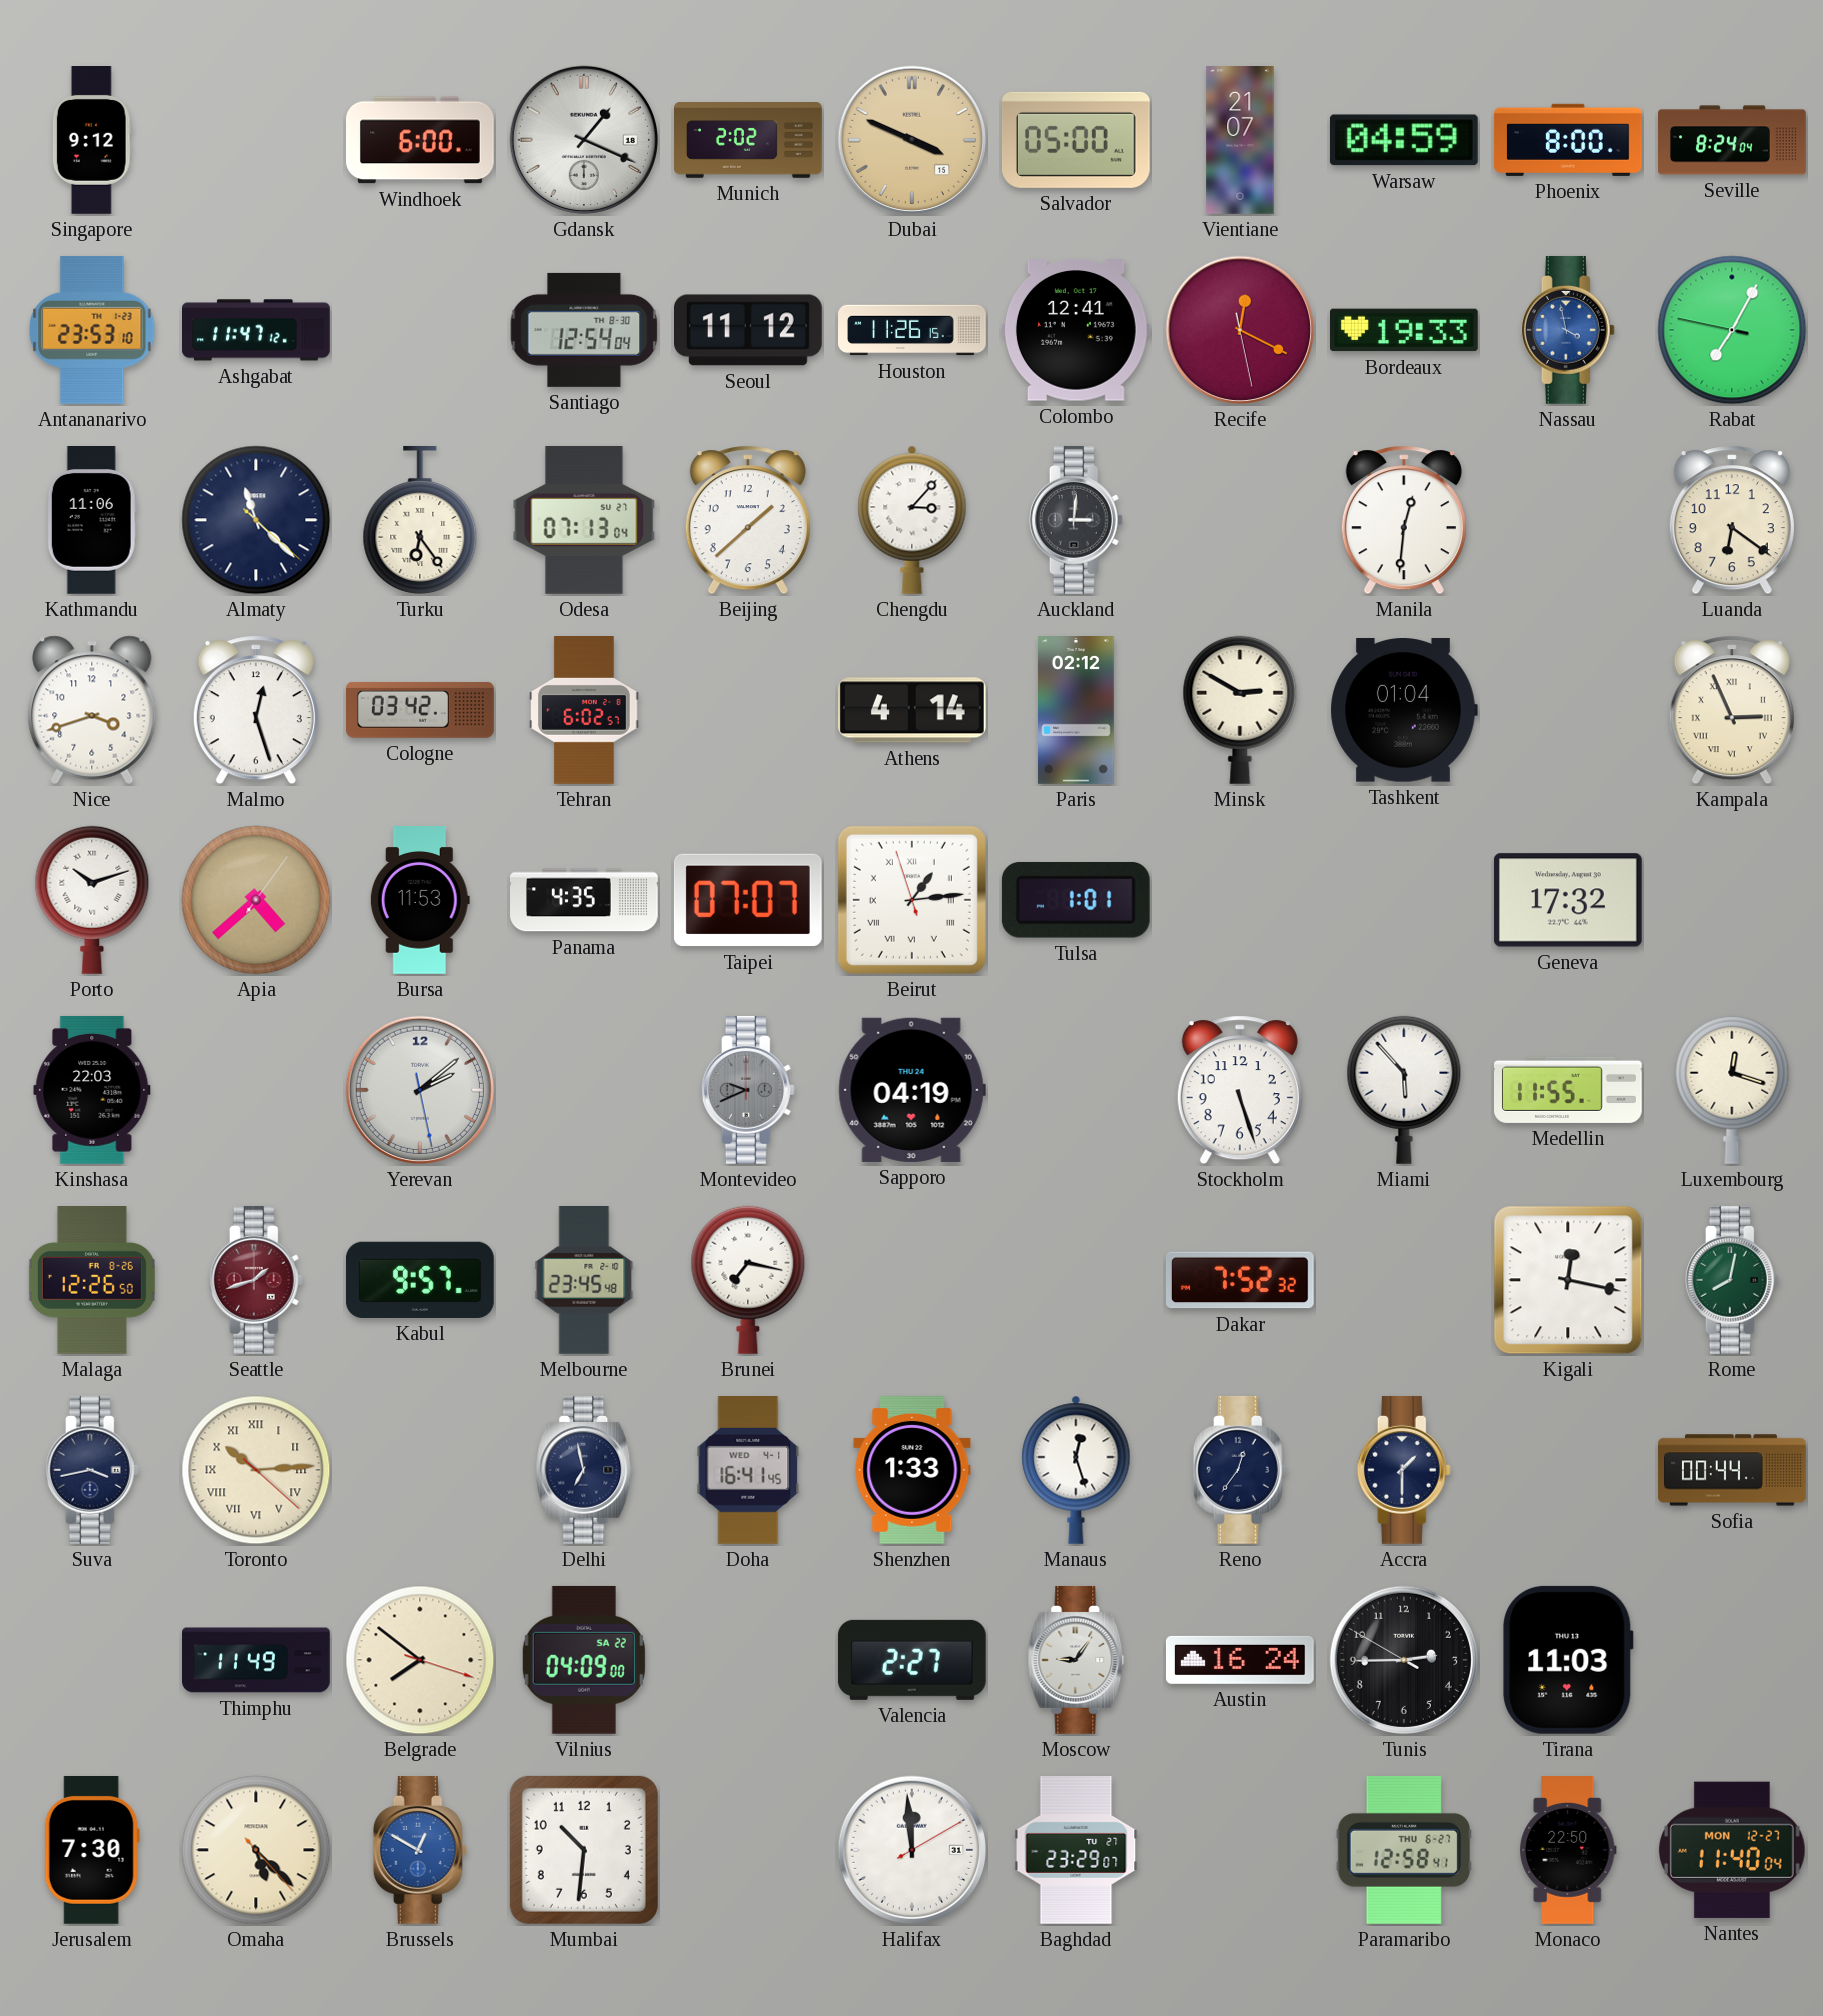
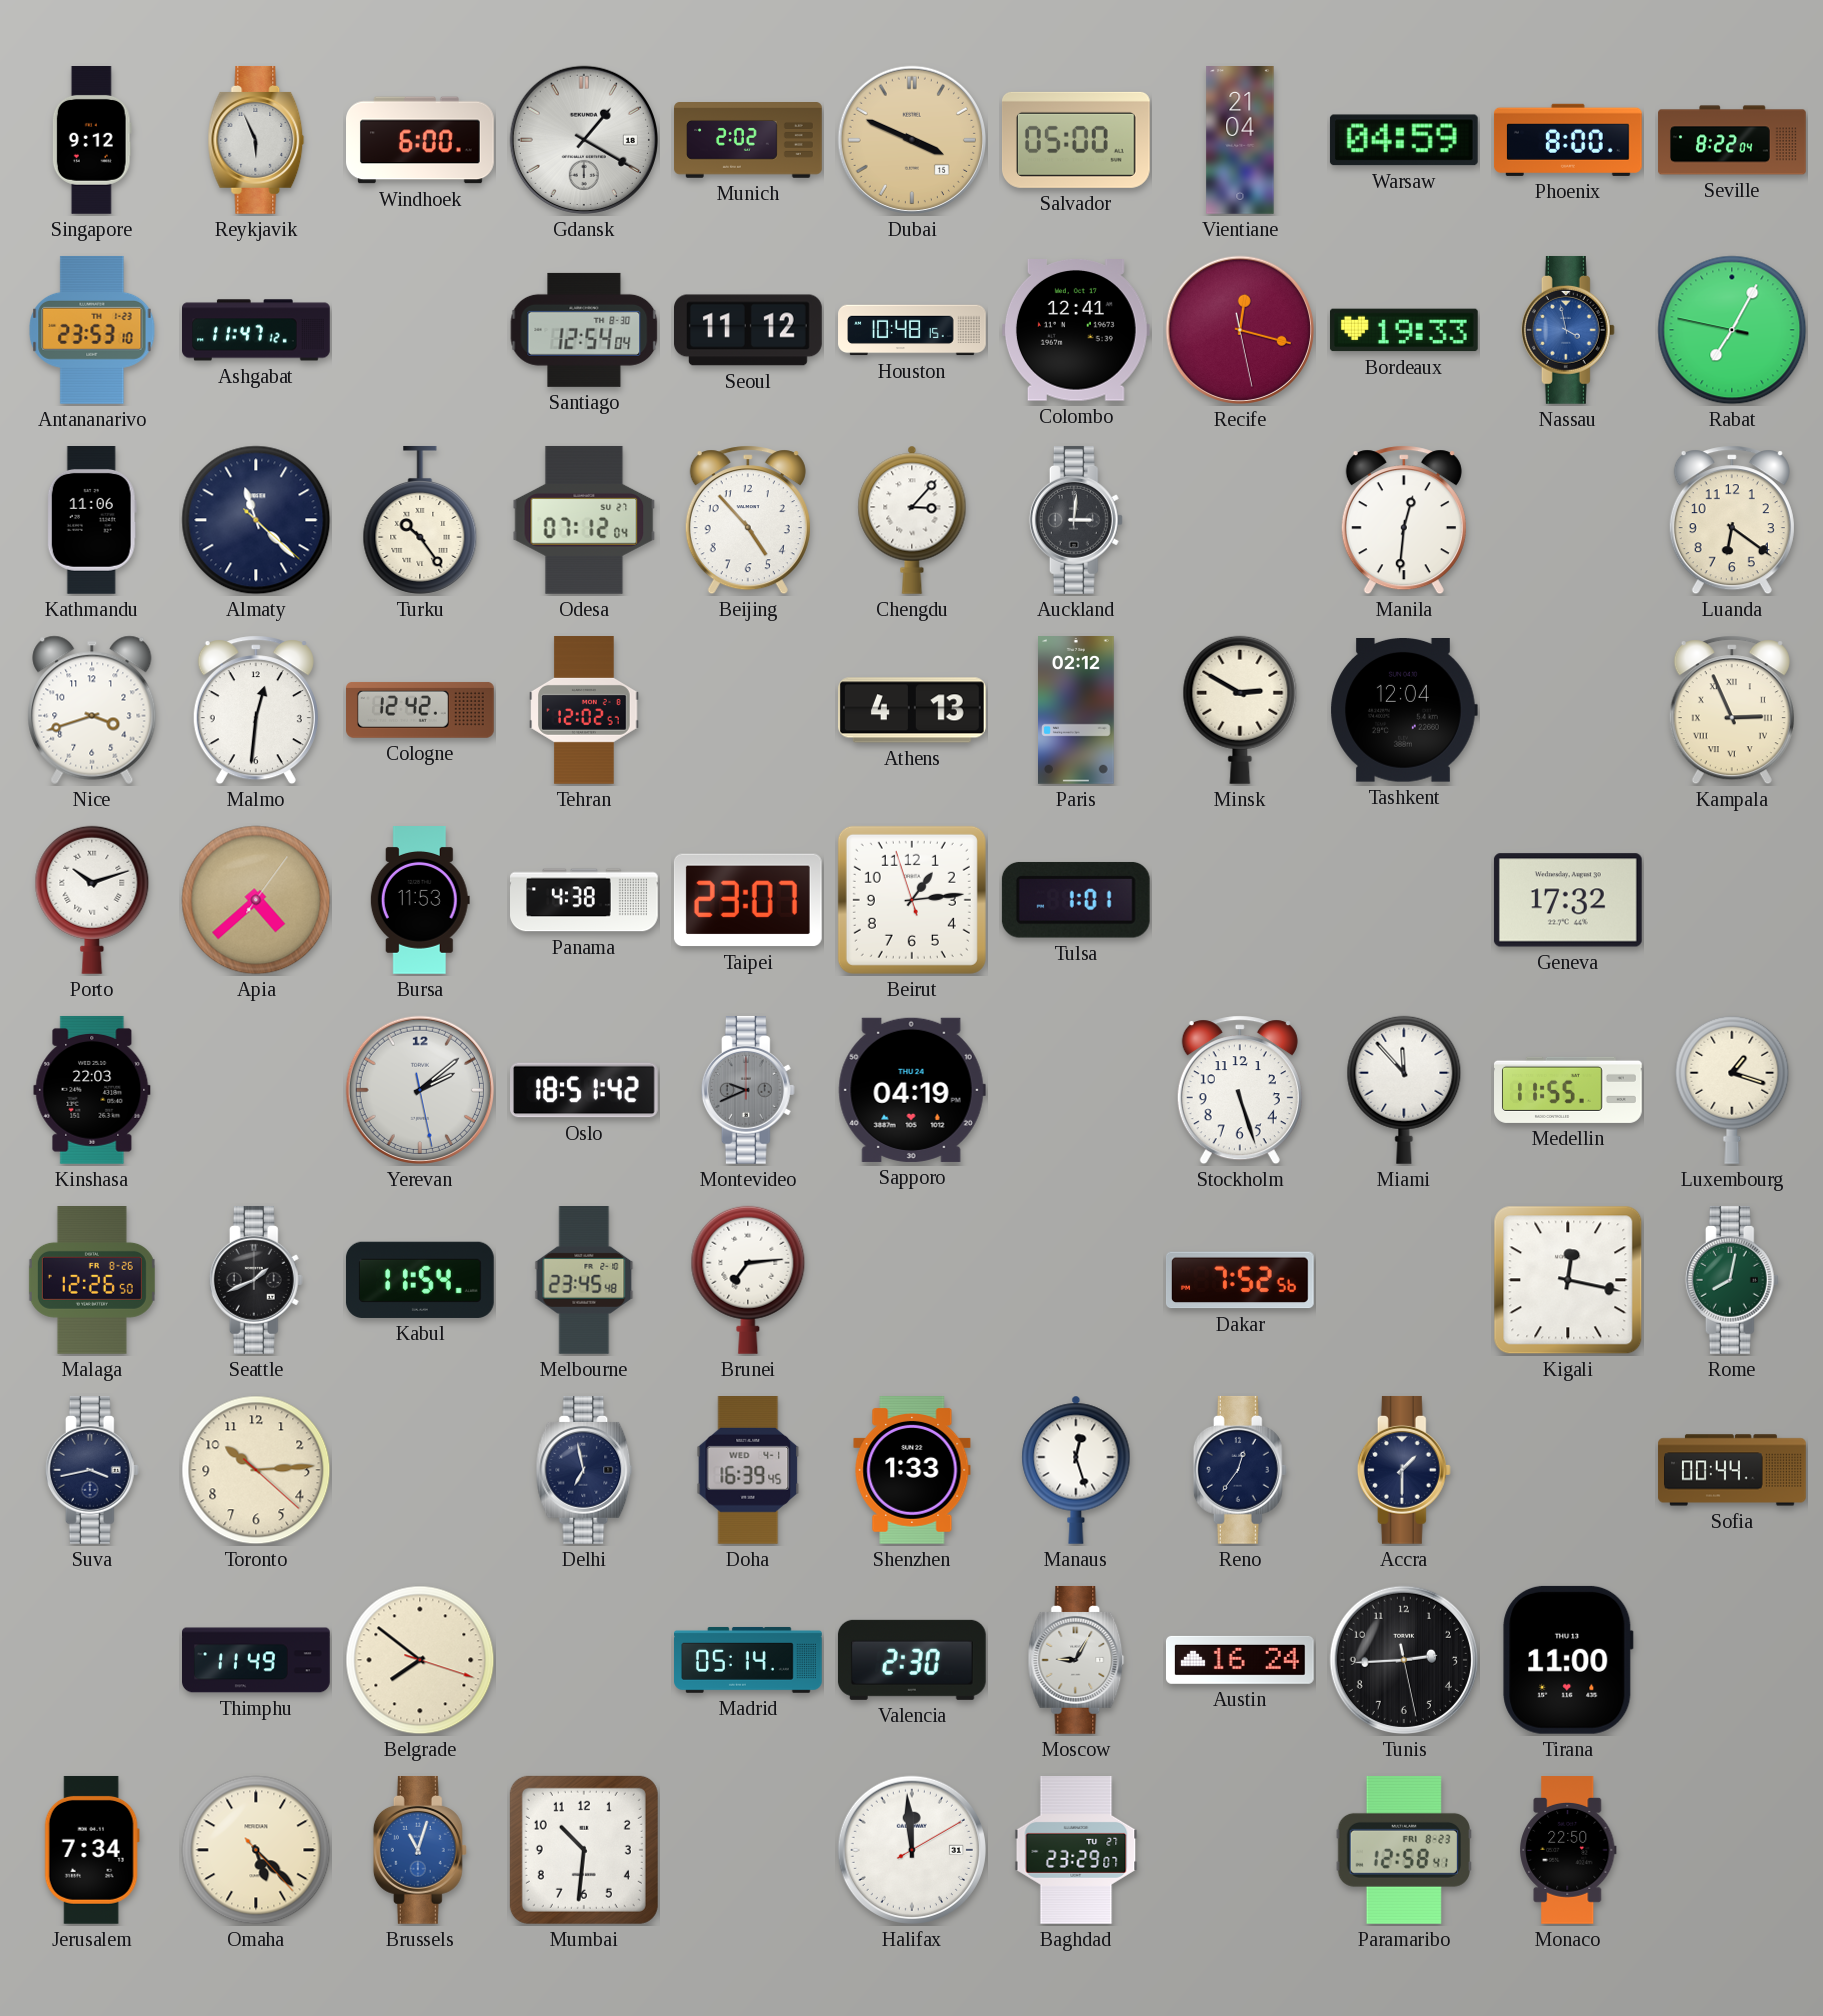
Reykjavik: none -> 5:56
Gdansk: 1:19 -> 1:20
Vientiane: 21:07 -> 21:04
Seville: 8:24 -> 8:22
Houston: 11:26 -> 10:48
Recife: 12:19 -> 12:17
Turku: 6:24 -> 10:24
Odesa: 07:13 -> 07:12
Beijing: 1:38 -> 4:53
Malmo: 12:27 -> 12:31
Cologne: 03:42 -> 12:42
Tehran: 6:02 -> 12:02
Athens: 4:14 -> 4:13
Tashkent: 01:04 -> 12:04
Panama: 4:35 -> 4:38
Taipei: 07:07 -> 23:07
Beirut numerals: Roman -> Arabic
Oslo: none -> 18:51
Miami: 5:53 -> 11:53
Luxembourg: 12:18 -> 1:18
Seattle: 1:42 -> 1:41
Seattle dial: burgundy -> black
Kabul: 9:57 -> 11:54
Brunei: 7:17 -> 7:14
Dakar: 7:52:32 -> 7:52:56
Toronto numerals: Roman -> Arabic
Doha: 16:41 -> 16:39
Vilnius: 04:09 -> none
Madrid: none -> 05:14
Valencia: 2:27 -> 2:30
Moscow: 9:06 -> 9:05
Tunis: 2:44:50 -> 2:44:28
Tirana: 11:03 -> 11:00
Jerusalem: 7:30 -> 7:34
Brussels: 12:50 -> 11:03
Paramaribo date: THU 6-27 -> FRI 8-23
Nantes: 11:40 -> none
